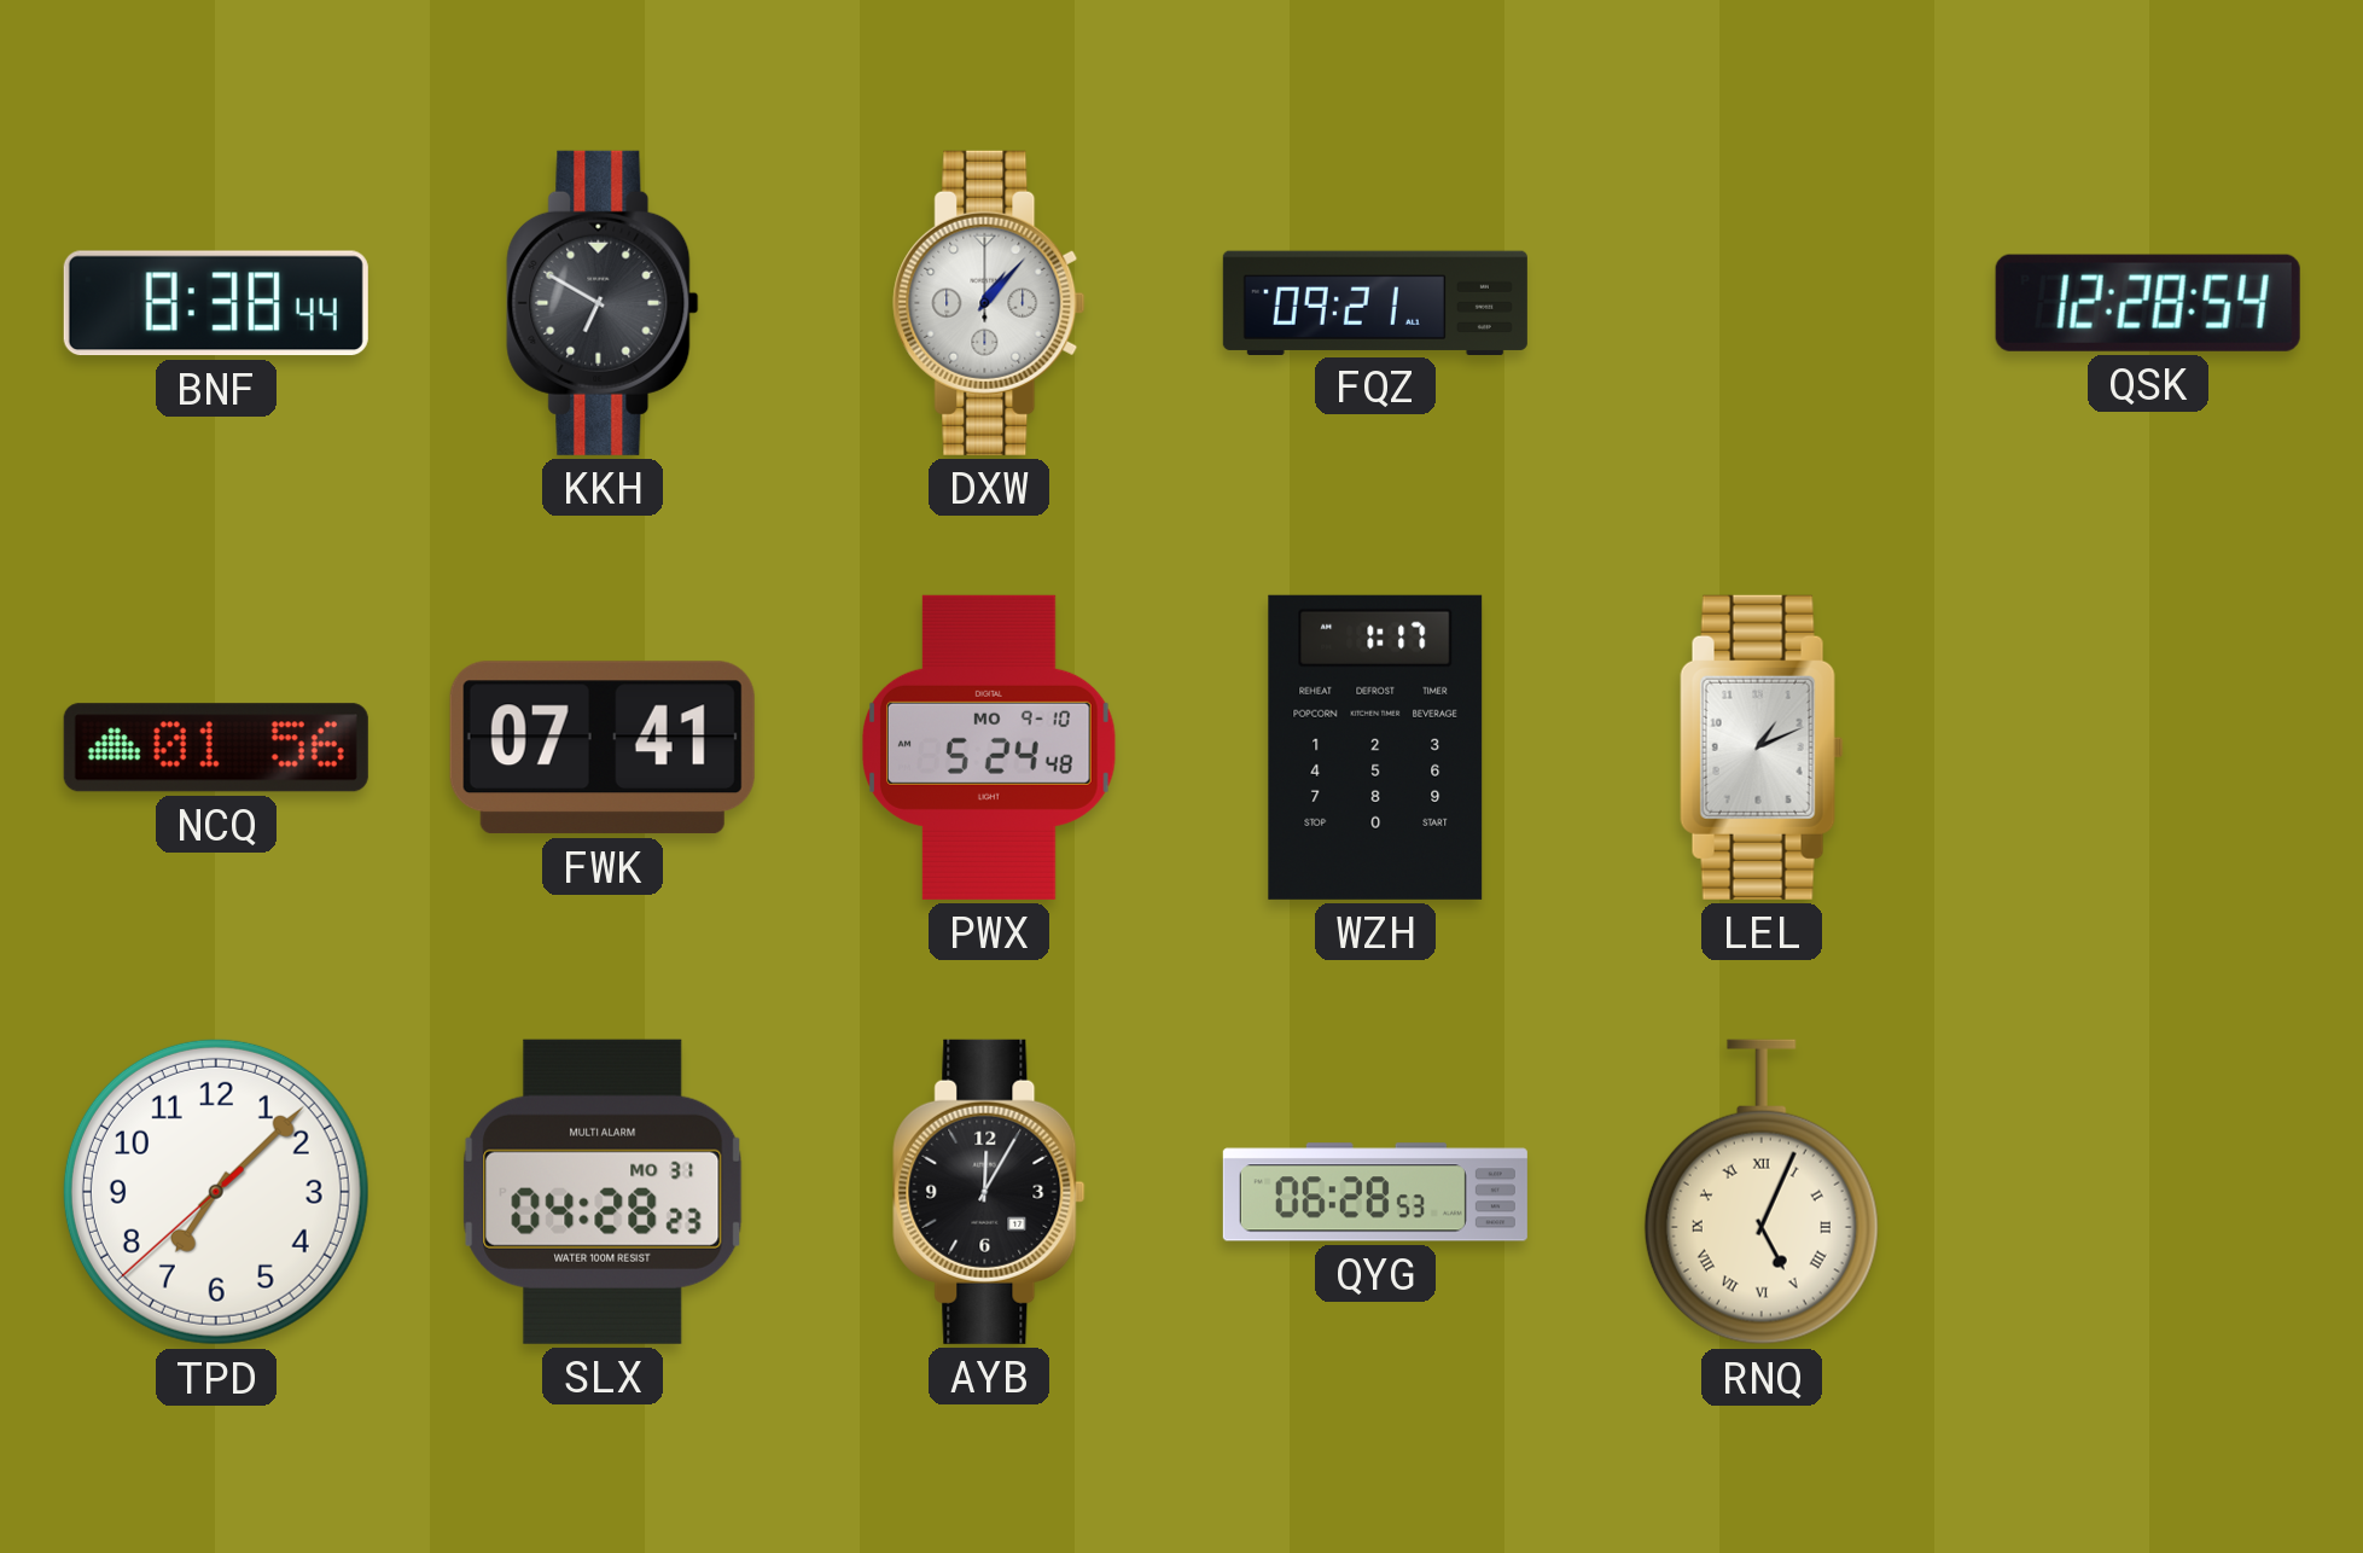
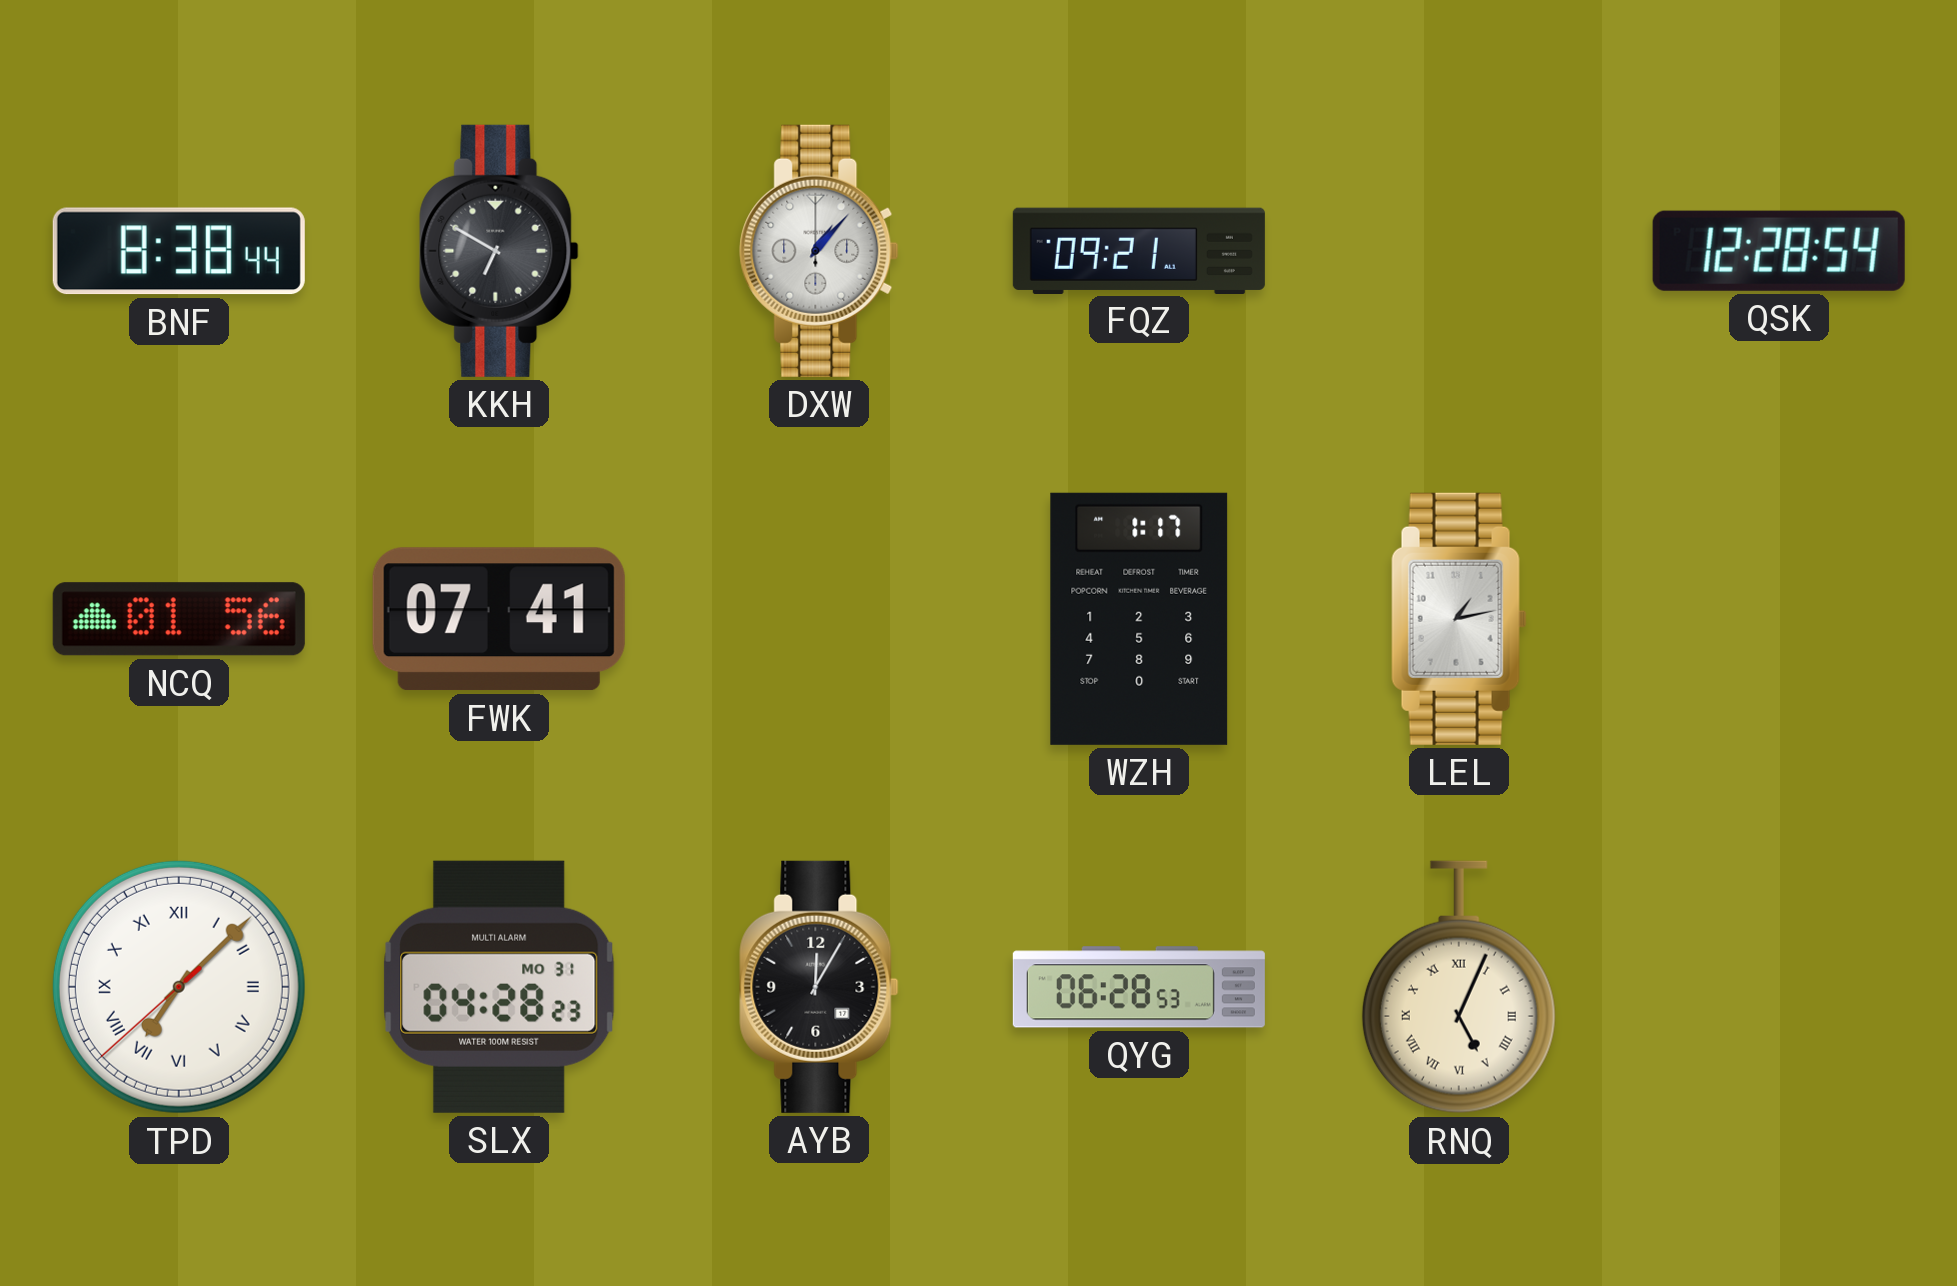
PWX: 5:24 -> none
LEL: 1:11 -> 1:13
TPD numerals: Arabic -> Roman
